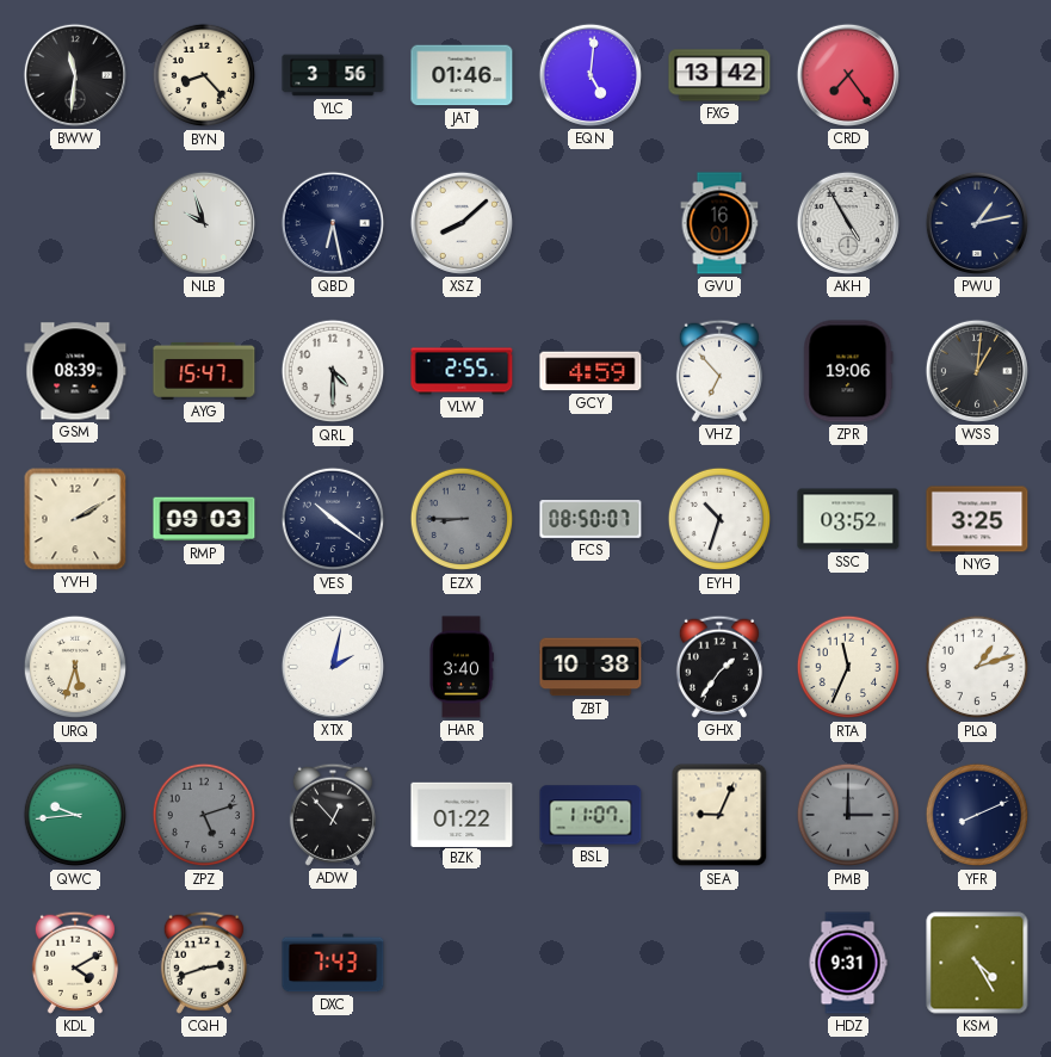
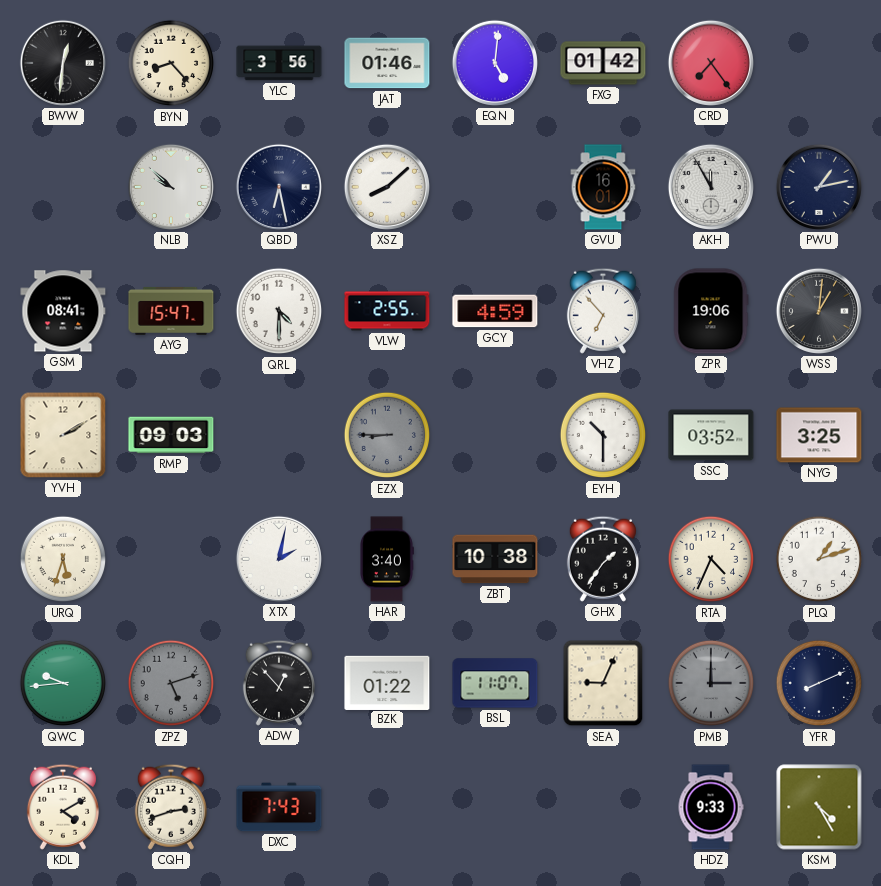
BWW: 11:31 -> 12:31
FXG: 13:42 -> 01:42
NLB: 9:57 -> 9:52
AKH: 4:55 -> 11:55
GSM: 08:39 -> 08:41
VES: 10:21 -> none
FCS: 08:50 -> none
EYH: 10:33 -> 10:30
RTA: 11:34 -> 4:34
HDZ: 9:31 -> 9:33
